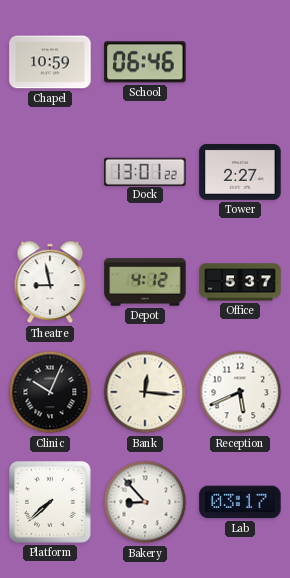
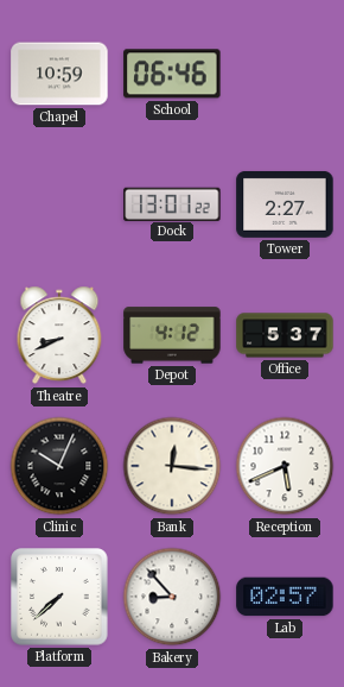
Theatre: 8:58 -> 8:41
Lab: 03:17 -> 02:57
